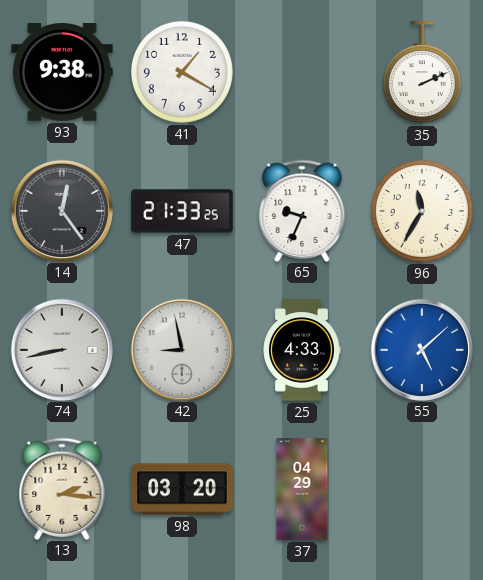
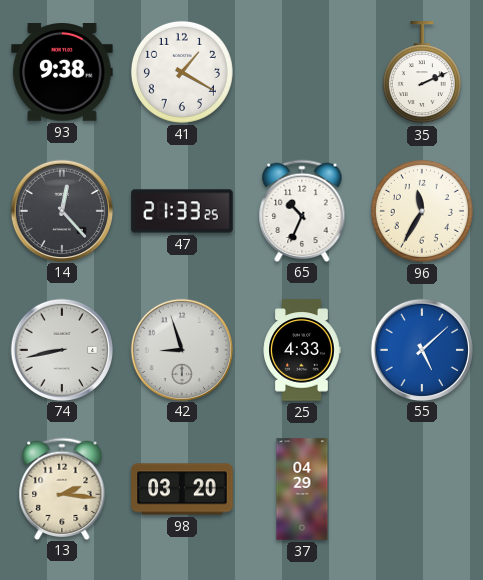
14: 12:24 -> 12:23
65: 9:34 -> 10:34
42: 8:58 -> 8:57
